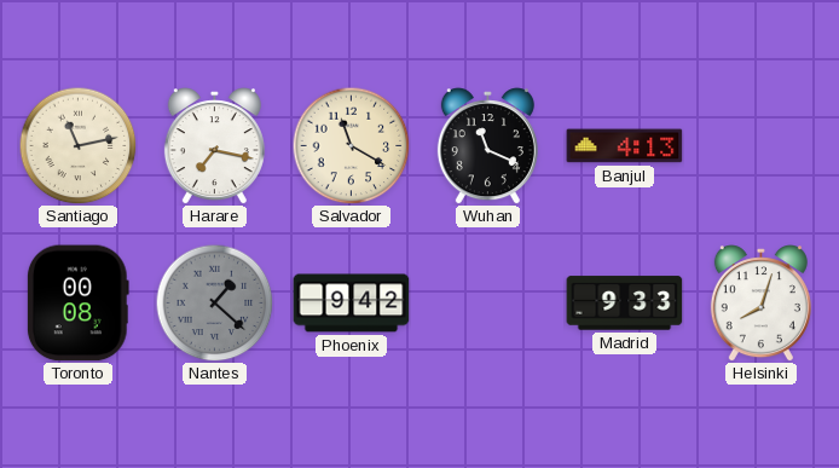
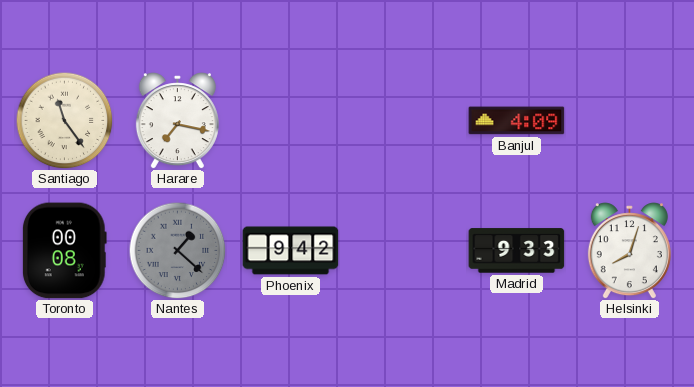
Santiago: 11:13 -> 11:24
Salvador: 11:20 -> none
Wuhan: 11:19 -> none
Banjul: 4:13 -> 4:09
